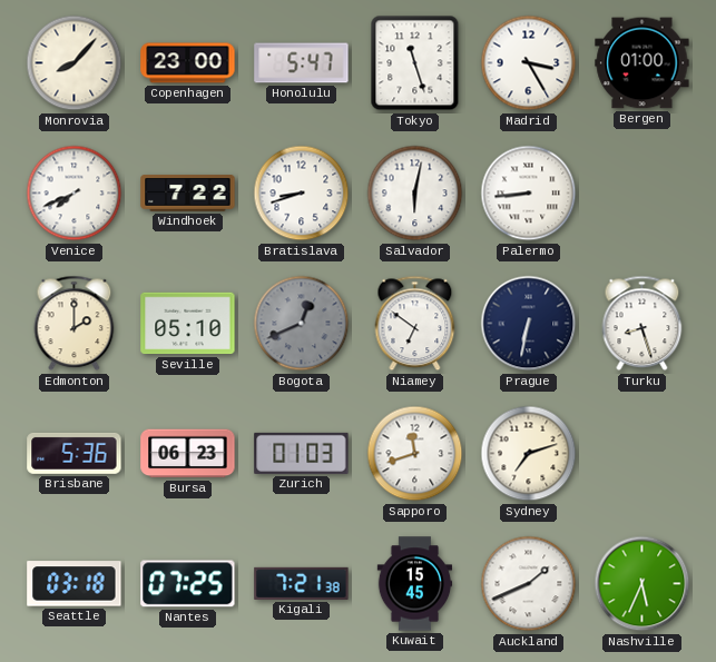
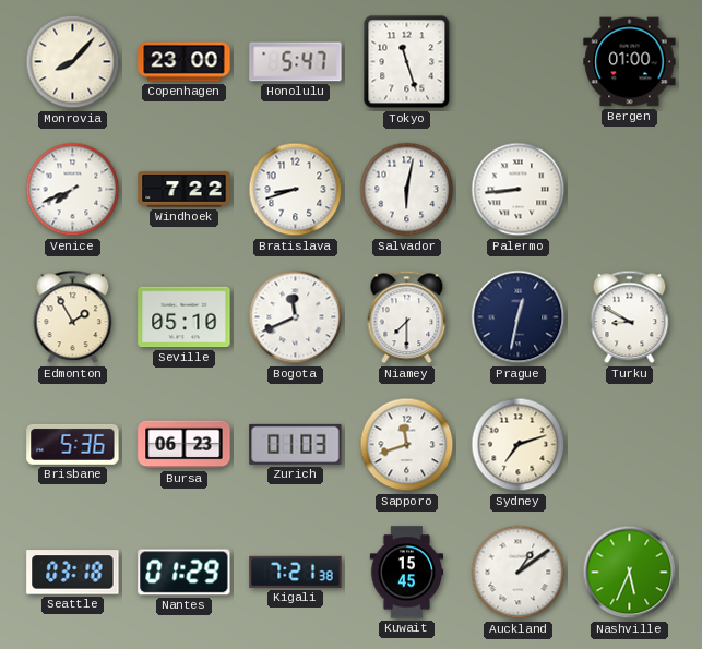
Madrid: 3:25 -> none
Edmonton: 2:00 -> 1:55
Bogota: 12:41 -> 11:41
Bogota dial: grey -> white
Niamey: 6:51 -> 7:30
Prague: 6:32 -> 12:32
Turku: 8:27 -> 8:50
Nantes: 07:25 -> 01:29
Auckland: 1:41 -> 1:09
